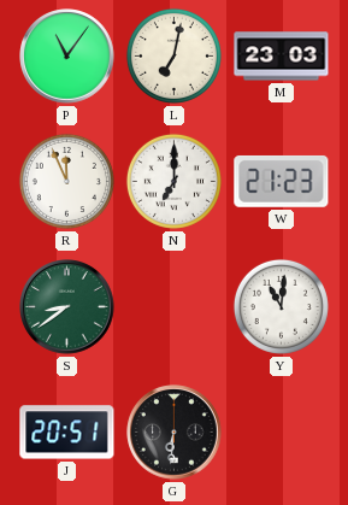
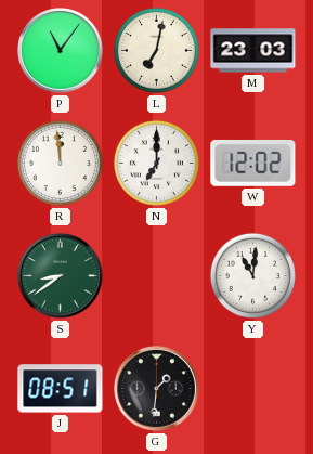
R: 11:56 -> 11:59
W: 21:23 -> 12:02
J: 20:51 -> 08:51
G: 6:31 -> 1:31
